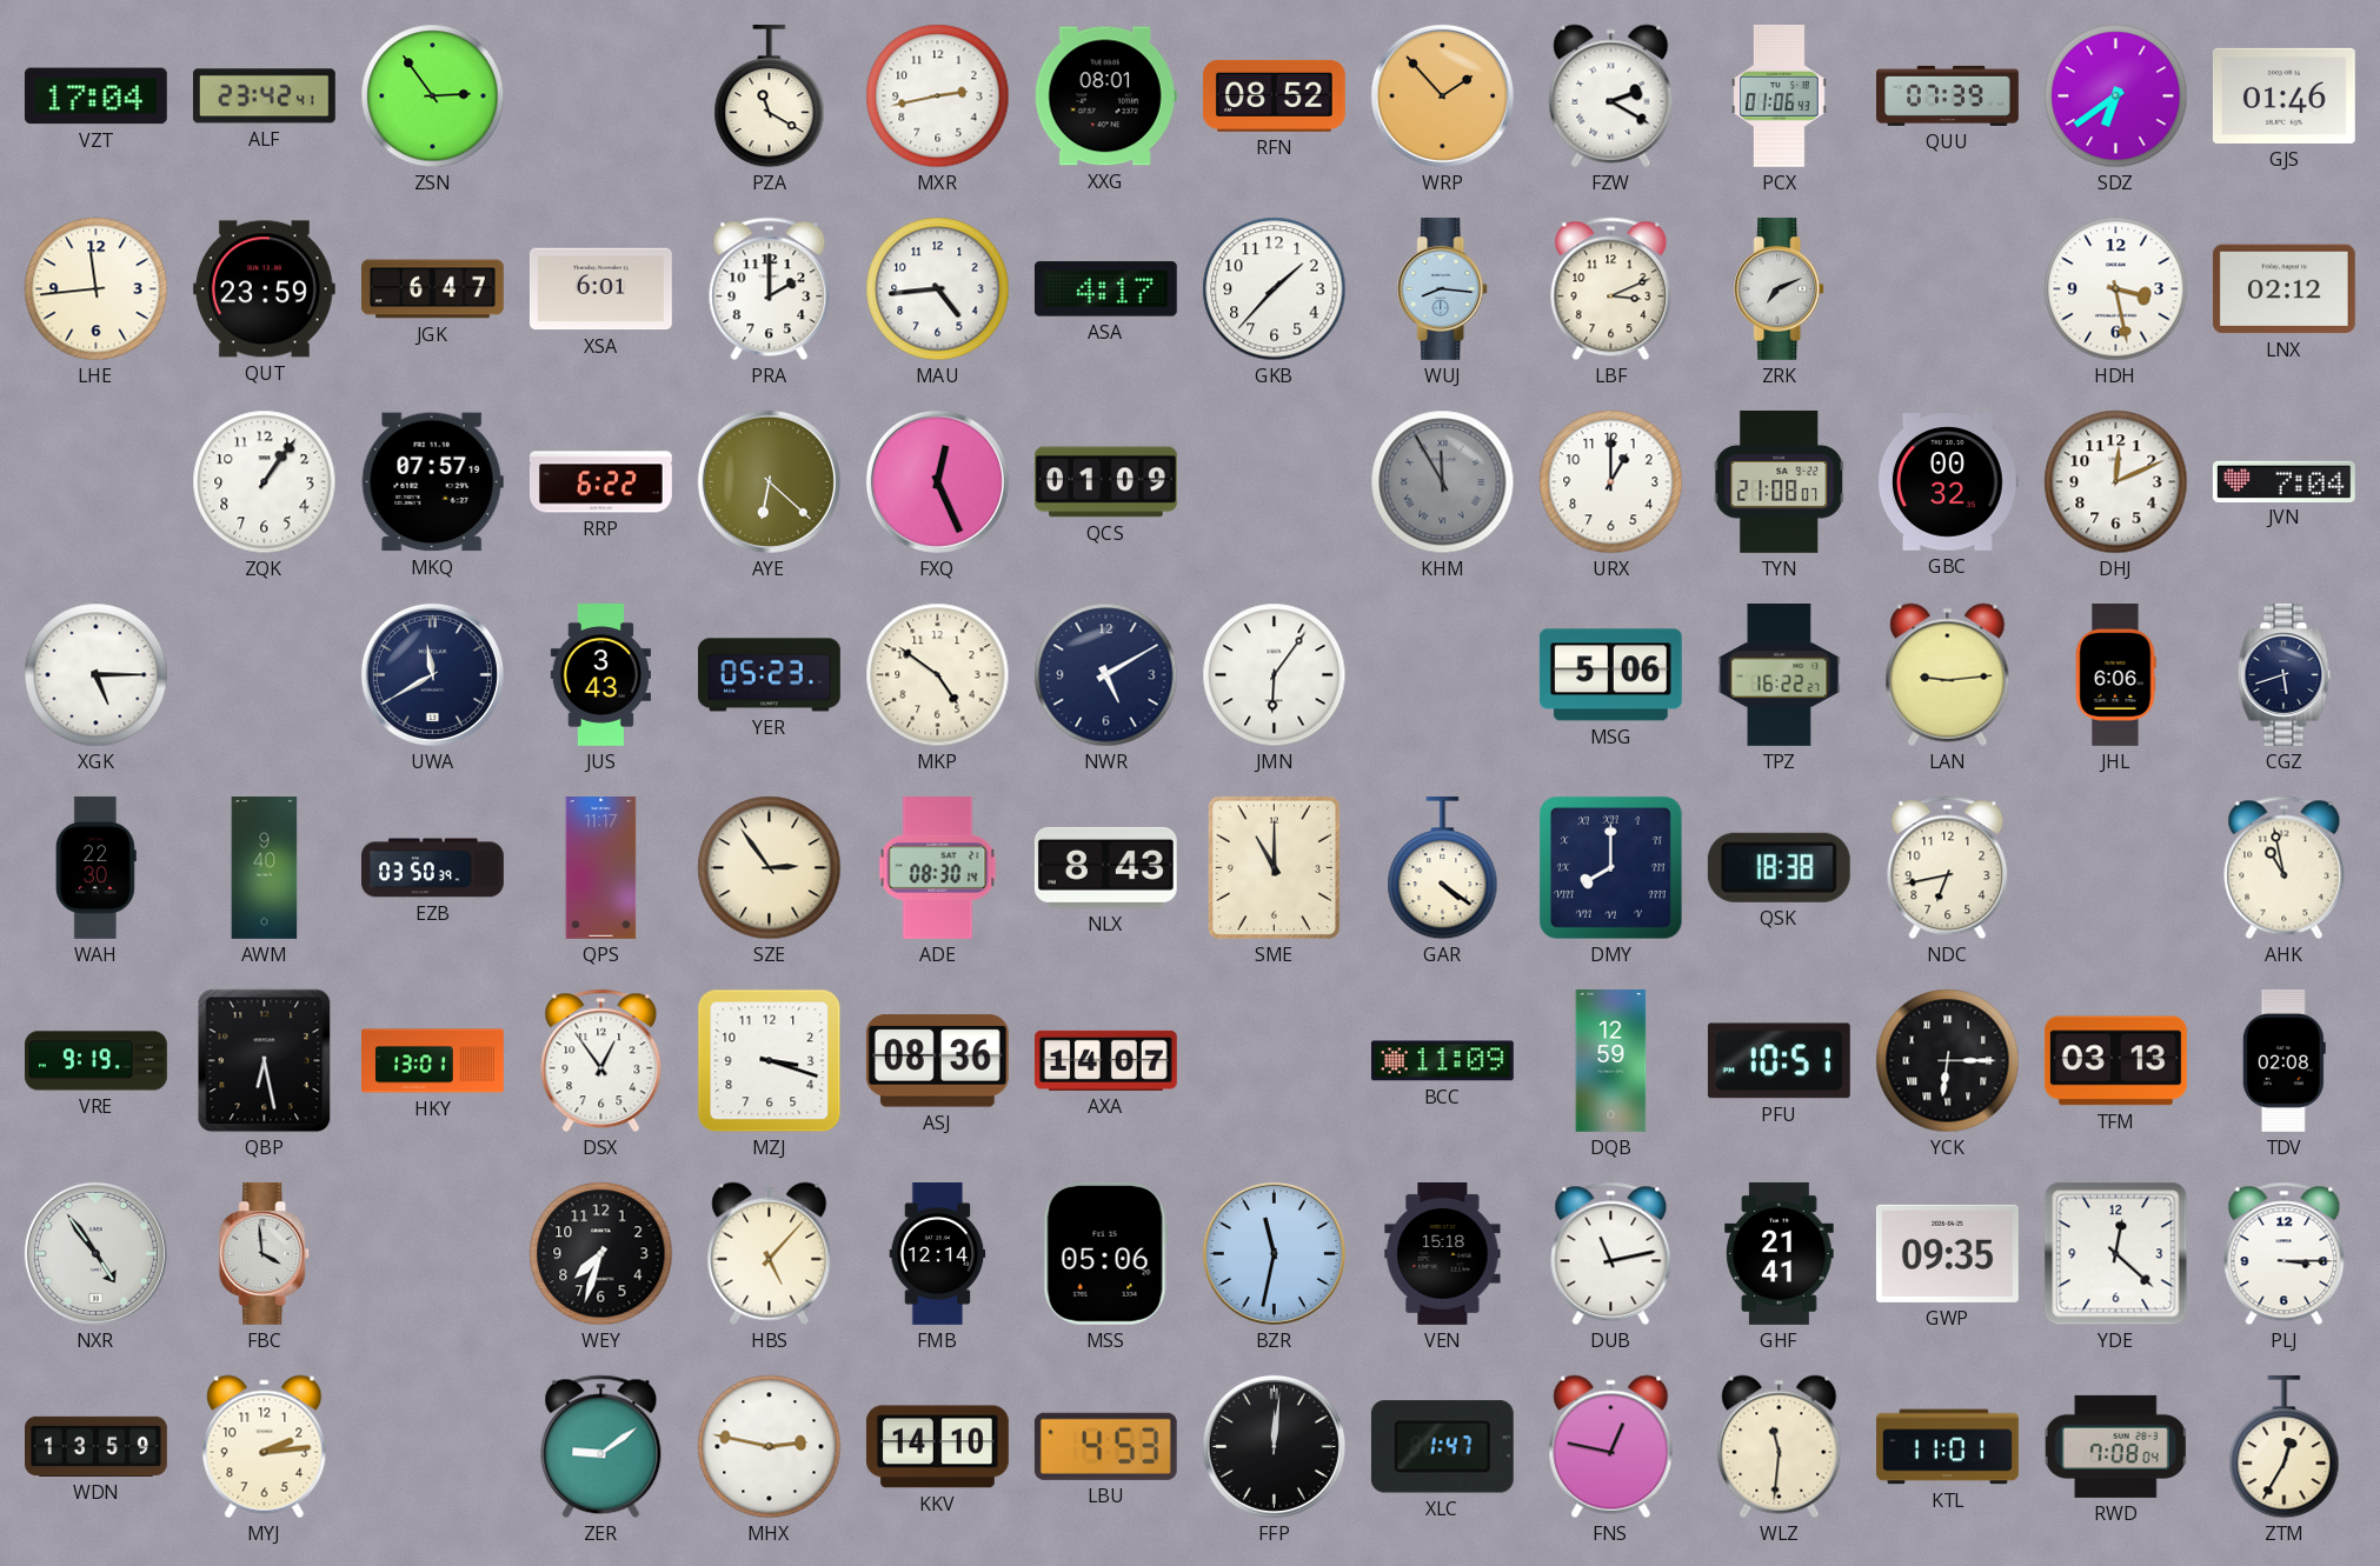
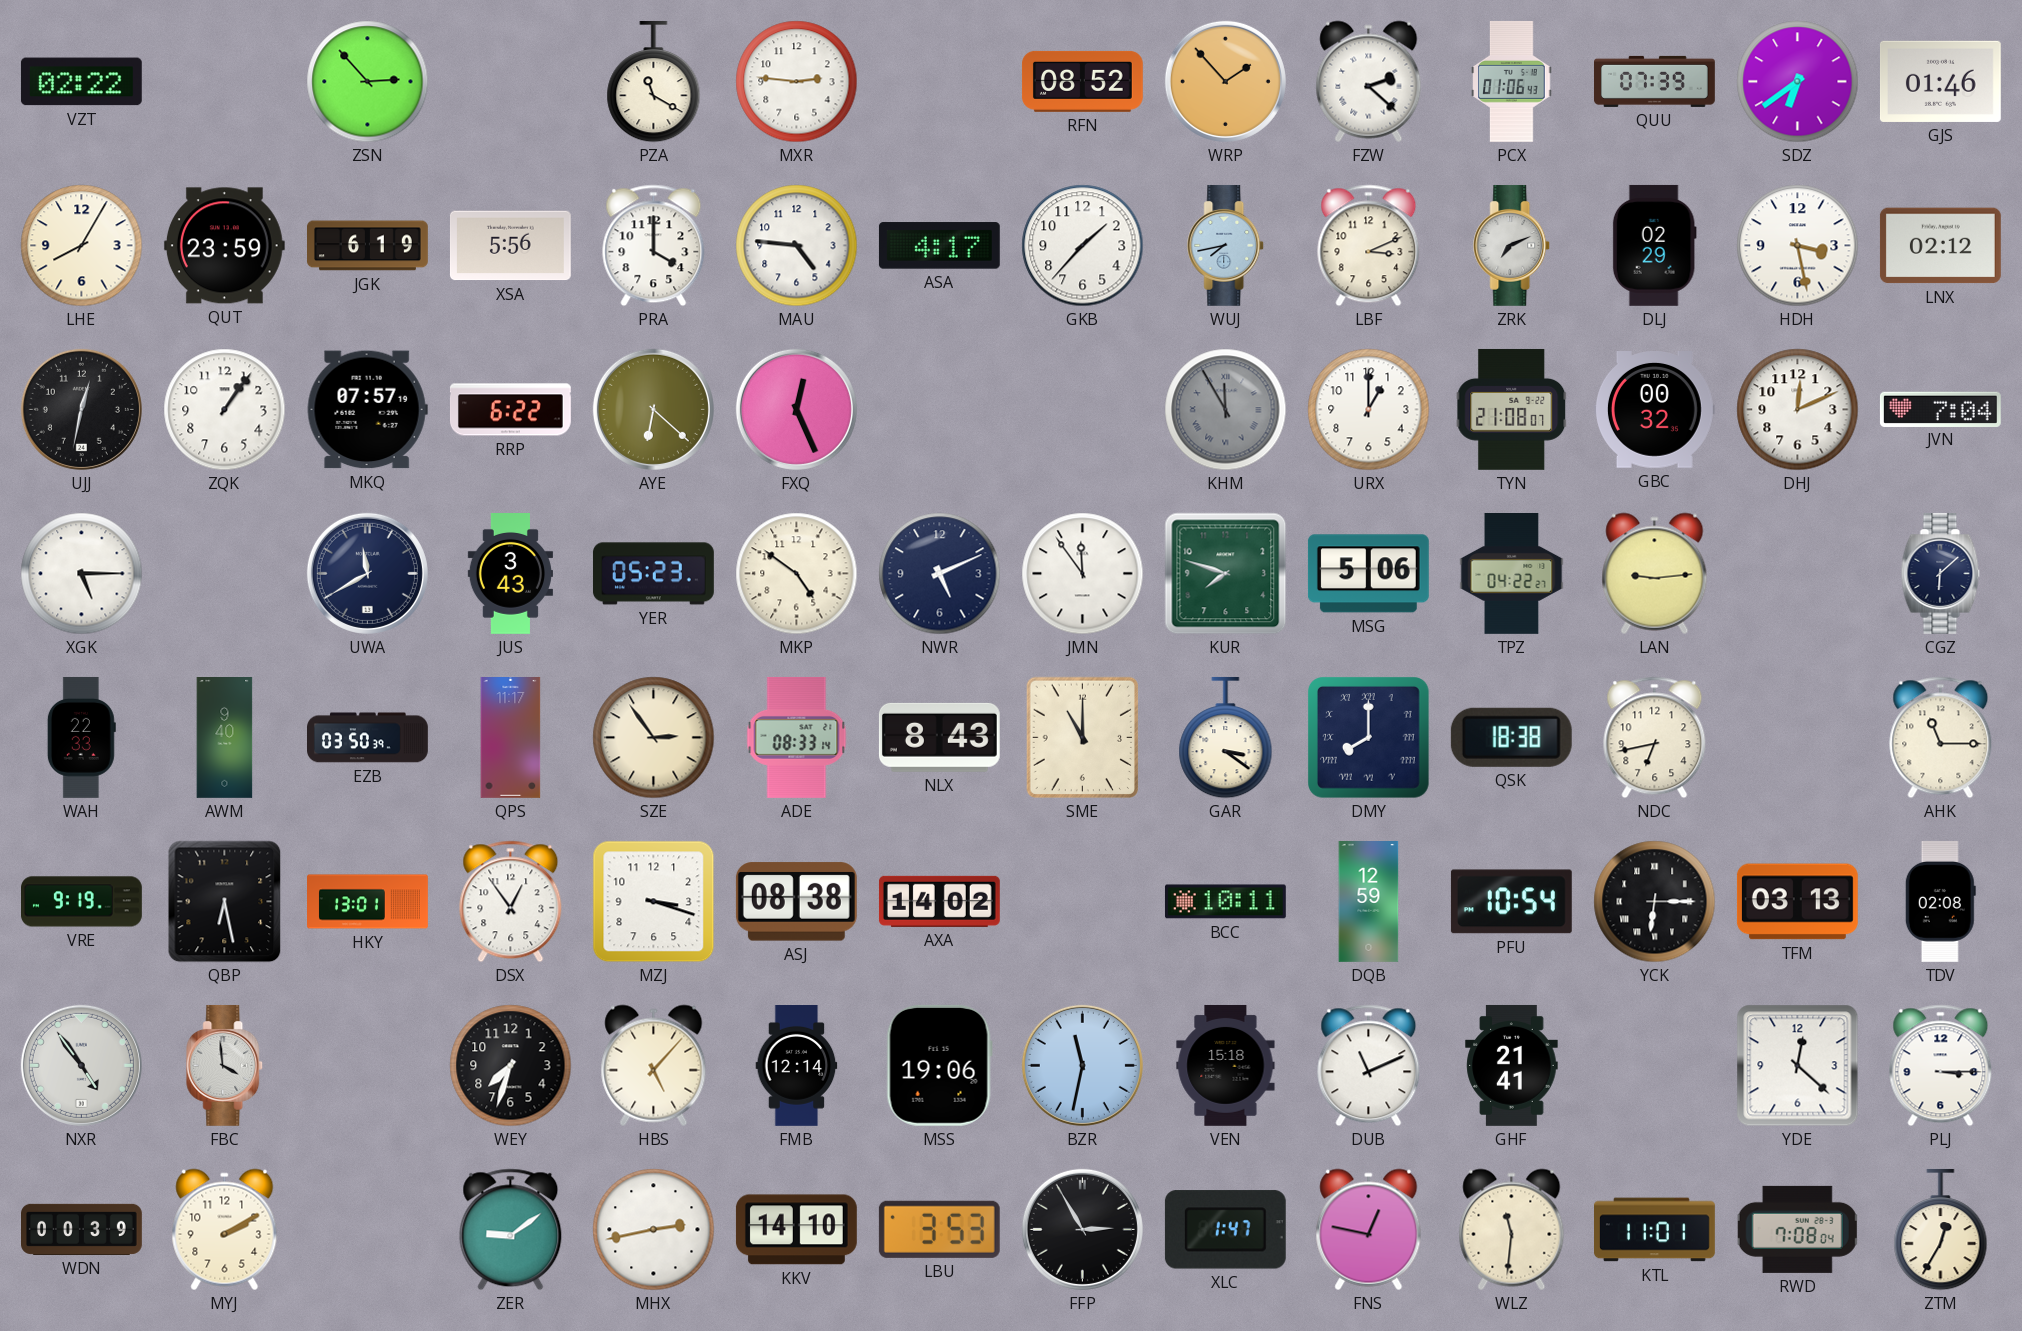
VZT: 17:04 -> 02:22
ALF: 23:42 -> none
ZSN: 2:54 -> 2:53
MXR: 2:43 -> 2:46
XXG: 08:01 -> none
FZW: 2:20 -> 2:22
LHE: 11:44 -> 8:05
JGK: 6:47 -> 6:19
XSA: 6:01 -> 5:56
PRA: 2:00 -> 4:00
MAU: 4:44 -> 4:46
WUJ: 8:16 -> 7:43
DLJ: none -> 02:29
UJJ: none -> 12:32
QCS: 01:09 -> none
NWR: 5:10 -> 5:11
JMN: 6:06 -> 11:54
KUR: none -> 7:48
TPZ: 16:22 -> 04:22
JHL: 6:06 -> none
CGZ: 5:42 -> 6:08
WAH: 22:30 -> 22:33
ADE: 08:30 -> 08:33
GAR: 4:21 -> 3:21
AHK: 10:58 -> 11:15
ASJ: 08:36 -> 08:38
AXA: 14:07 -> 14:02
BCC: 11:09 -> 10:11
PFU: 10:51 -> 10:54
MSS: 05:06 -> 19:06
DUB: 11:13 -> 11:11
GWP: 09:35 -> none
WDN: 13:59 -> 00:39
MYJ: 2:14 -> 2:10
MHX: 2:47 -> 2:43
LBU: 4:53 -> 3:53
FFP: 12:01 -> 2:55
